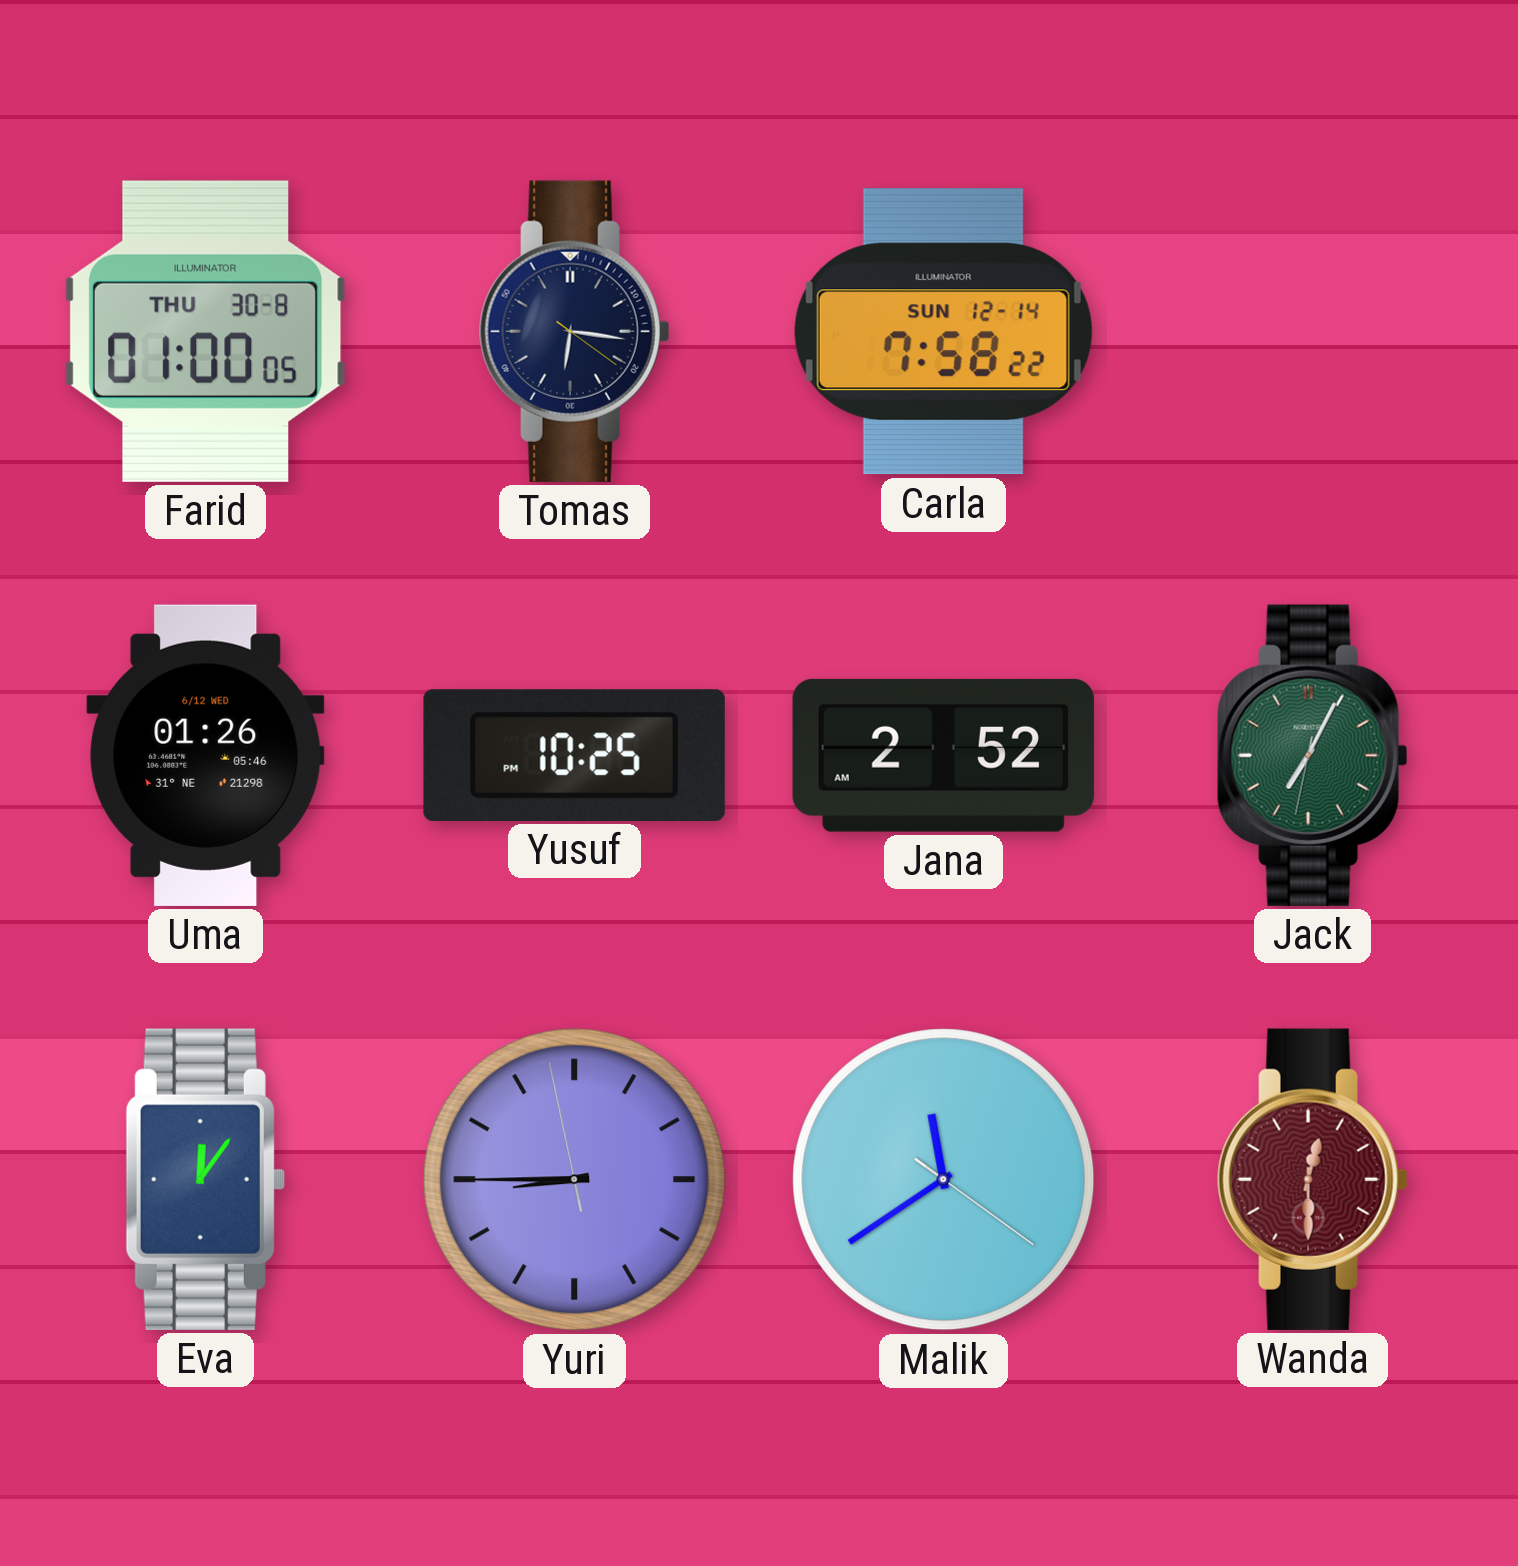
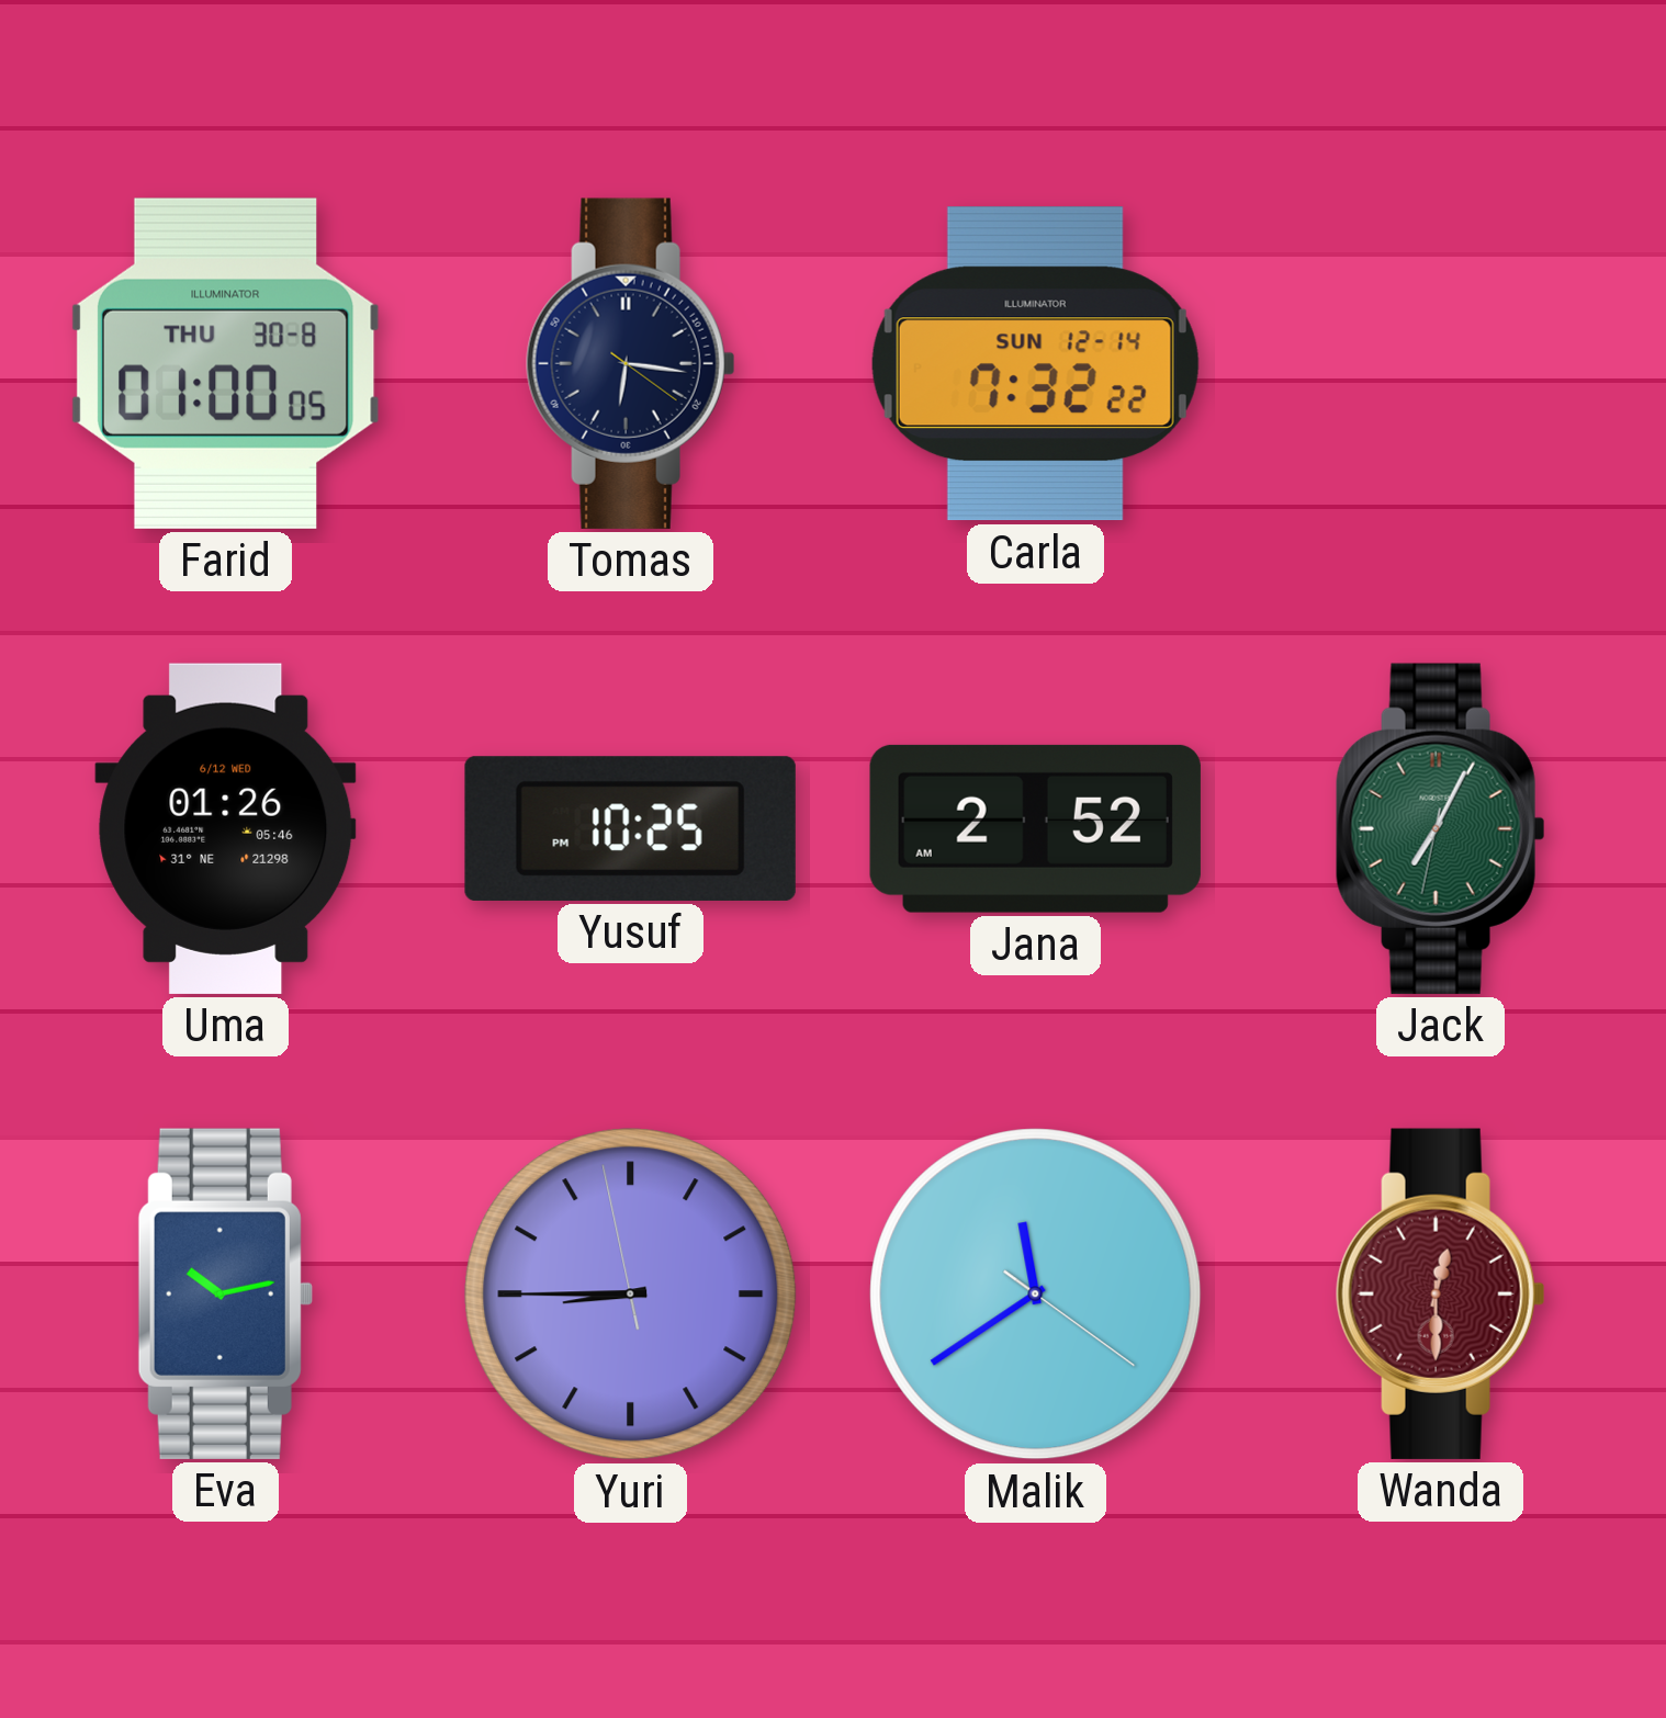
Carla: 7:58 -> 7:32
Eva: 12:06 -> 10:13
